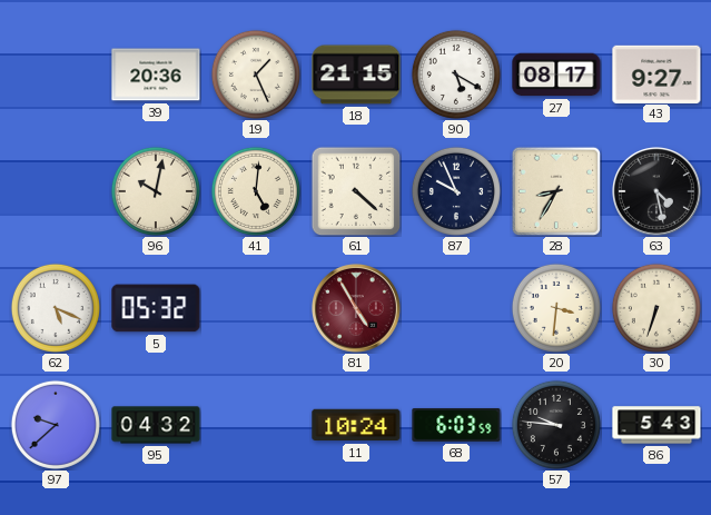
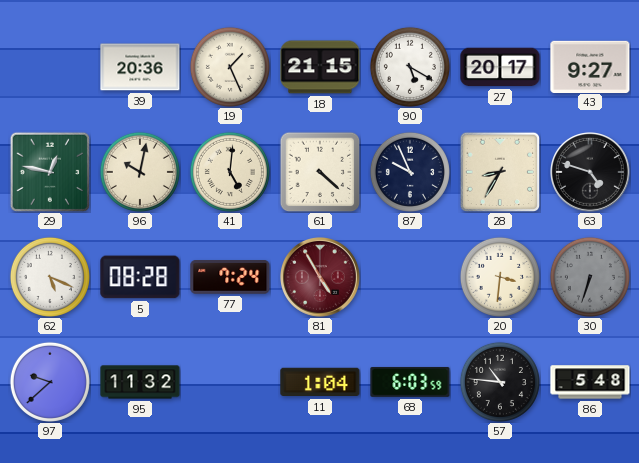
27: 08:17 -> 20:17
29: none -> 12:47
63: 4:28 -> 4:48
5: 05:32 -> 08:28
77: none -> 7:24
30 dial: cream -> grey
95: 04:32 -> 11:32
11: 10:24 -> 1:04
57: 9:46 -> 10:46
86: 5:43 -> 5:48
